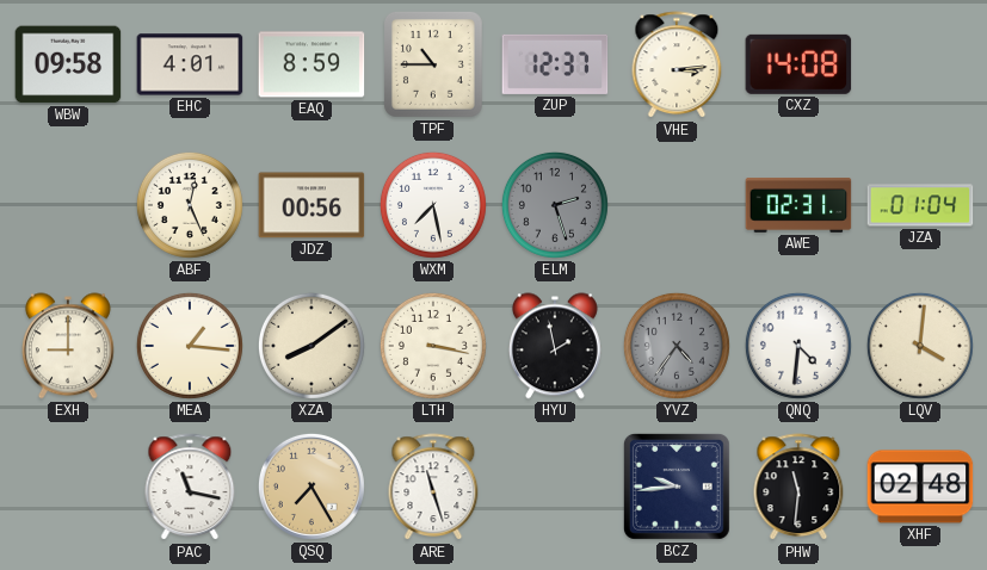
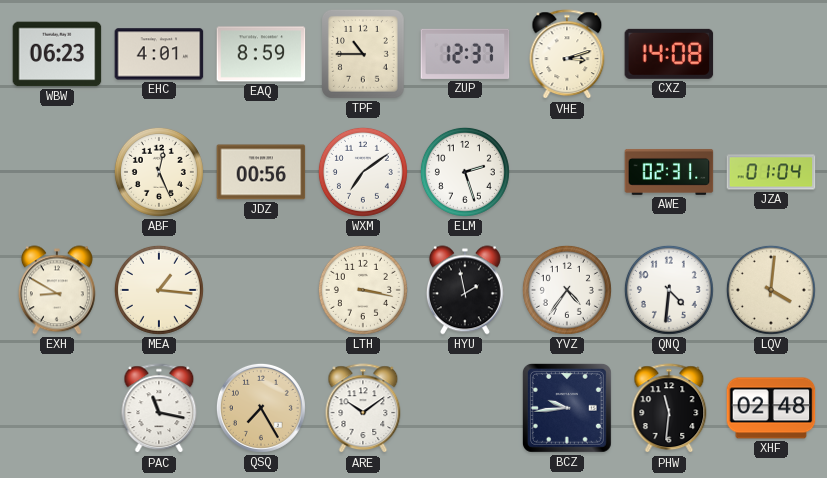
WBW: 09:58 -> 06:23
VHE: 3:14 -> 3:12
WXM: 7:28 -> 7:09
ELM dial: grey -> white
EXH: 9:00 -> 8:50
XZA: 8:09 -> none
YVZ dial: grey -> white
ARE: 11:27 -> 10:09
